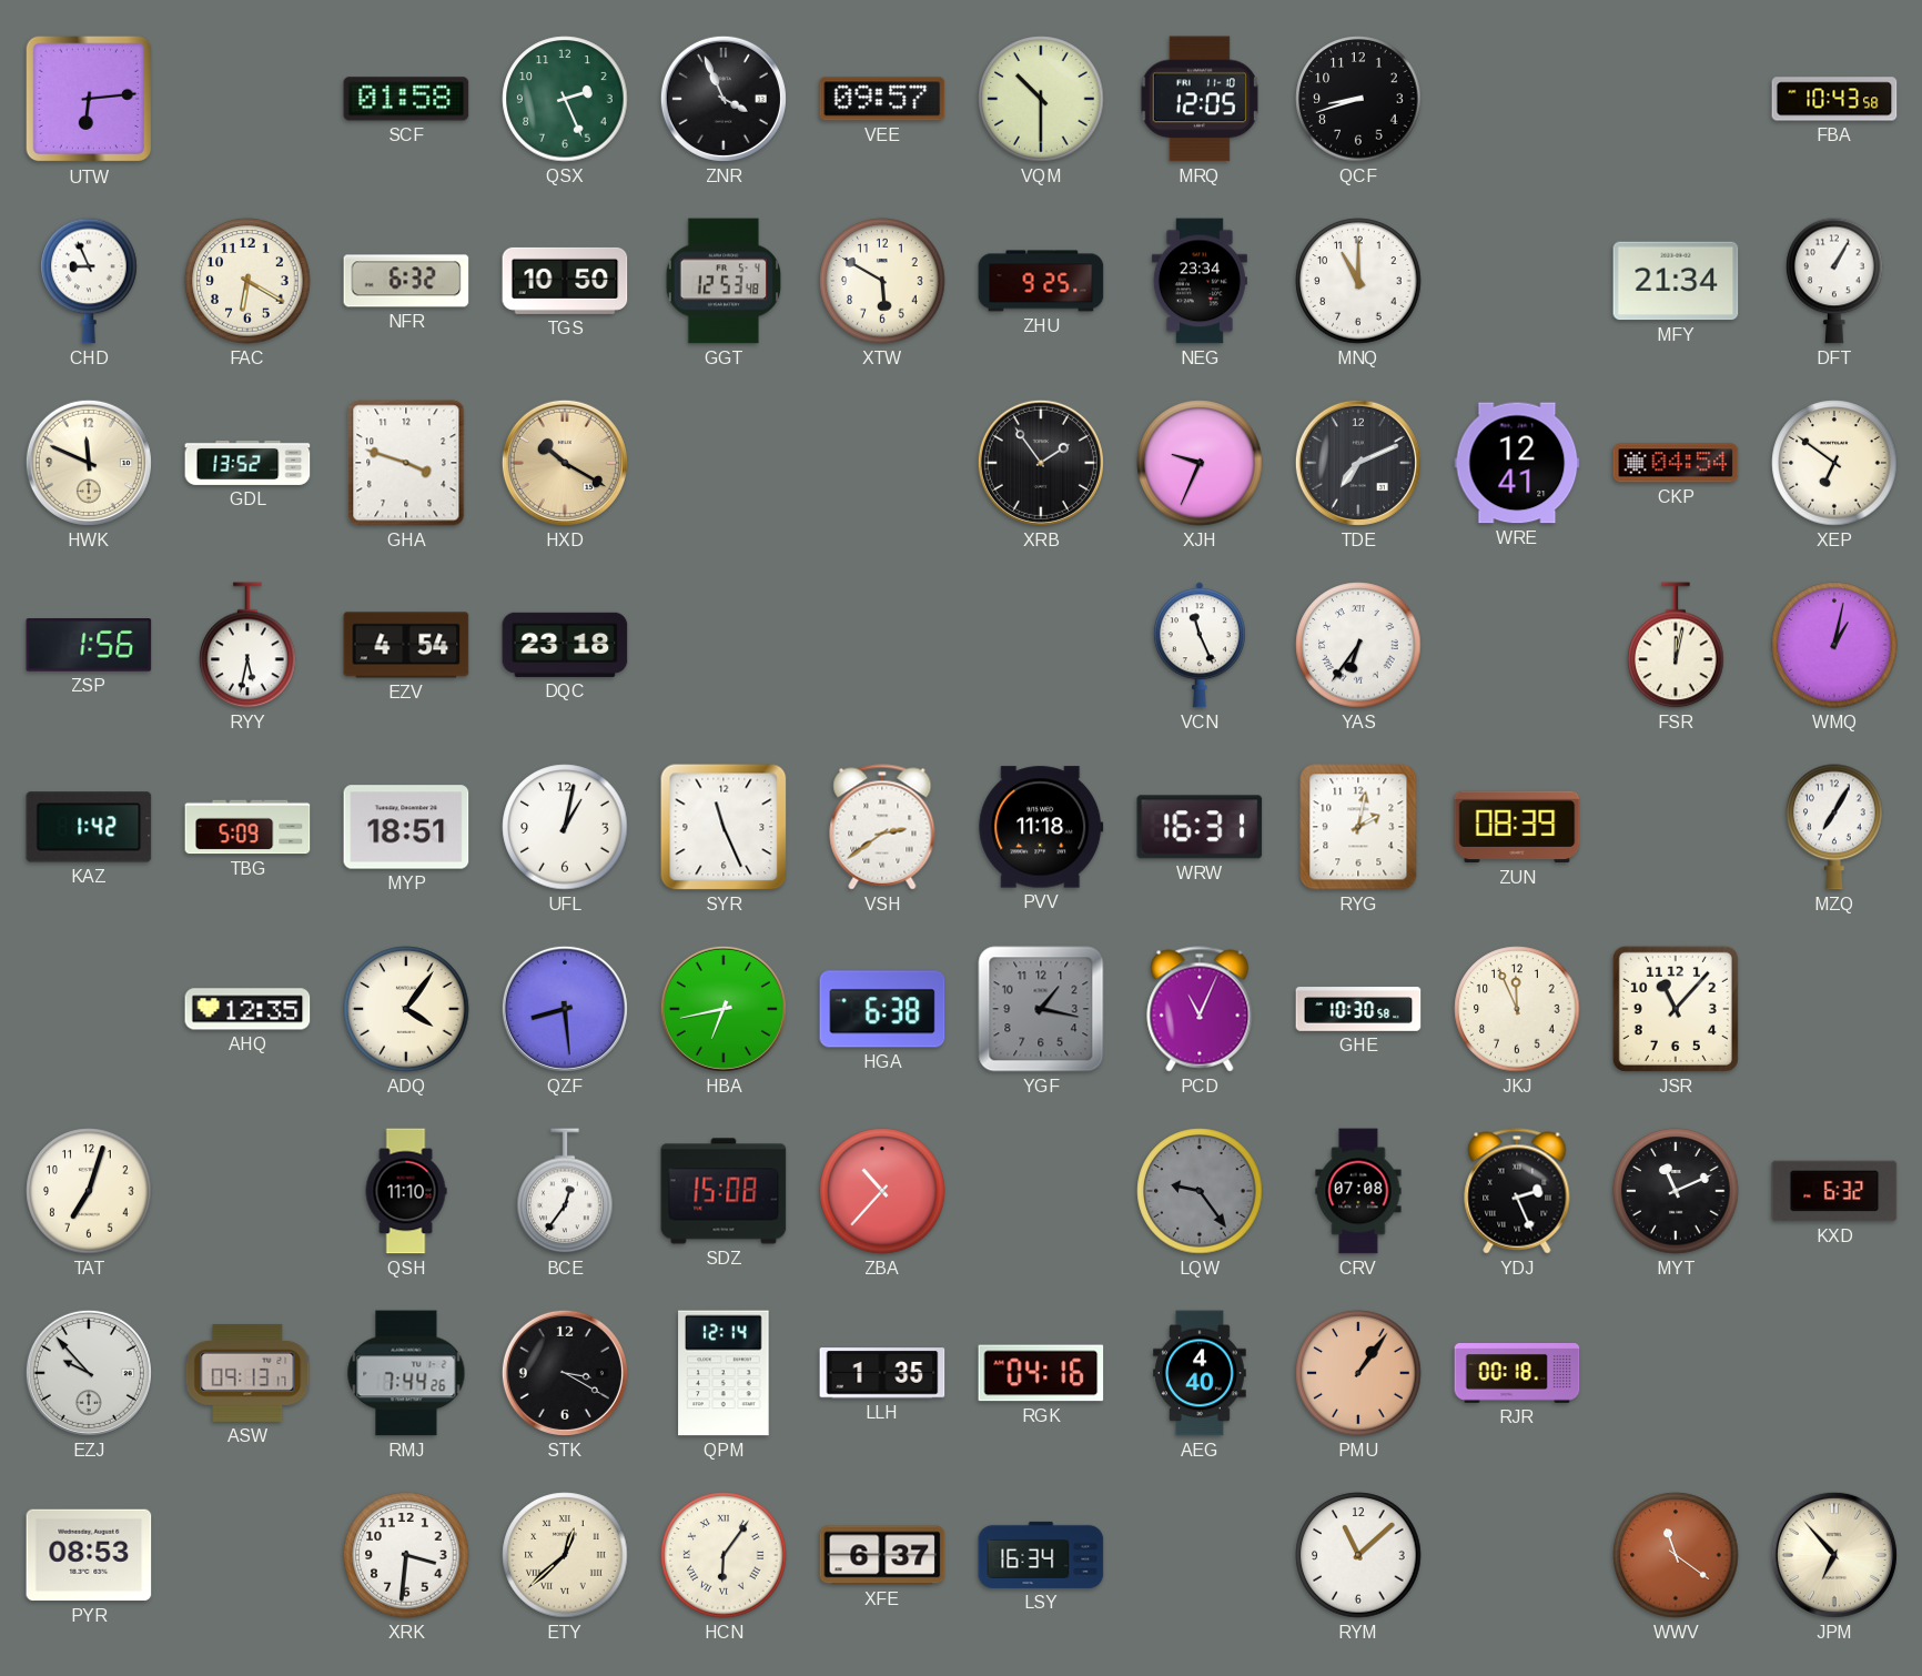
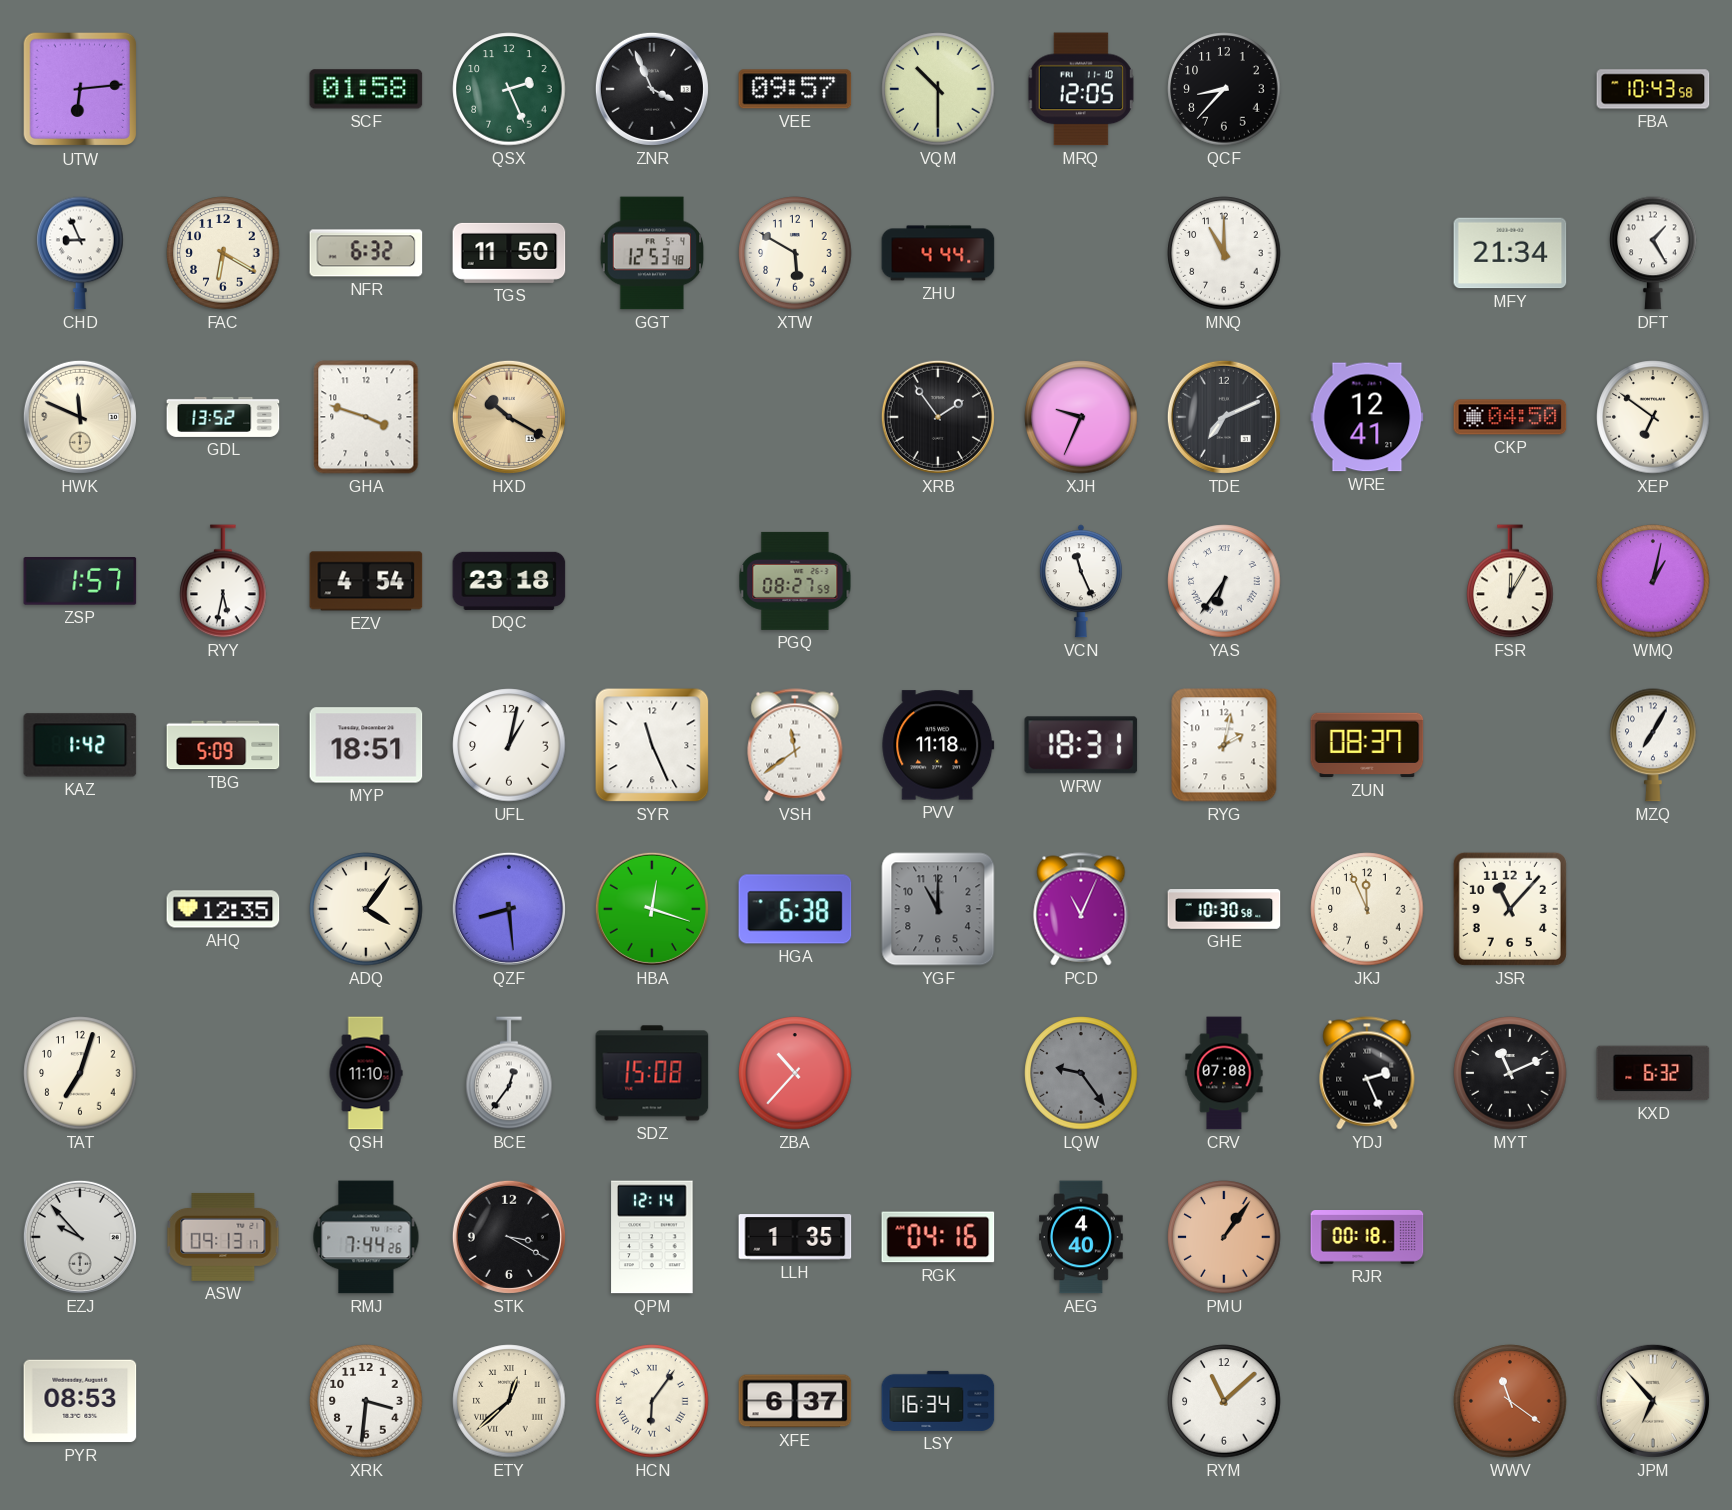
QCF: 8:42 -> 8:37
TGS: 10:50 -> 11:50
ZHU: 9:25 -> 4:44
NEG: 23:34 -> none
DFT: 1:05 -> 1:25
CKP: 04:54 -> 04:50
ZSP: 1:56 -> 1:57
PGQ: none -> 08:27
FSR: 12:02 -> 12:05
VSH: 2:39 -> 11:39
WRW: 16:31 -> 18:31
ZUN: 08:39 -> 08:37
HBA: 6:43 -> 12:18
YGF: 1:17 -> 11:00
